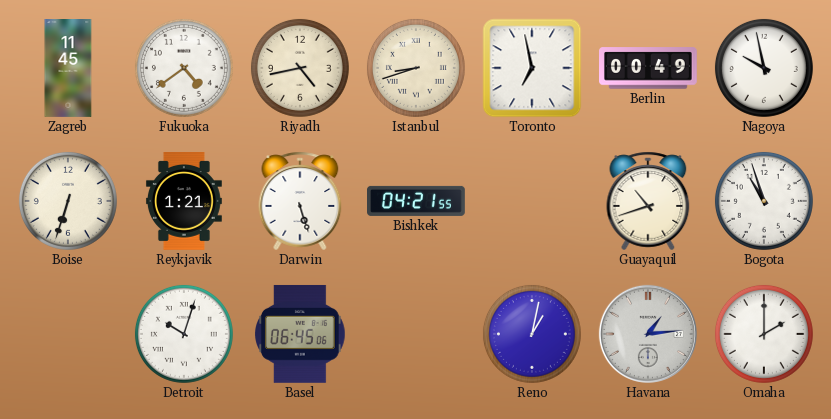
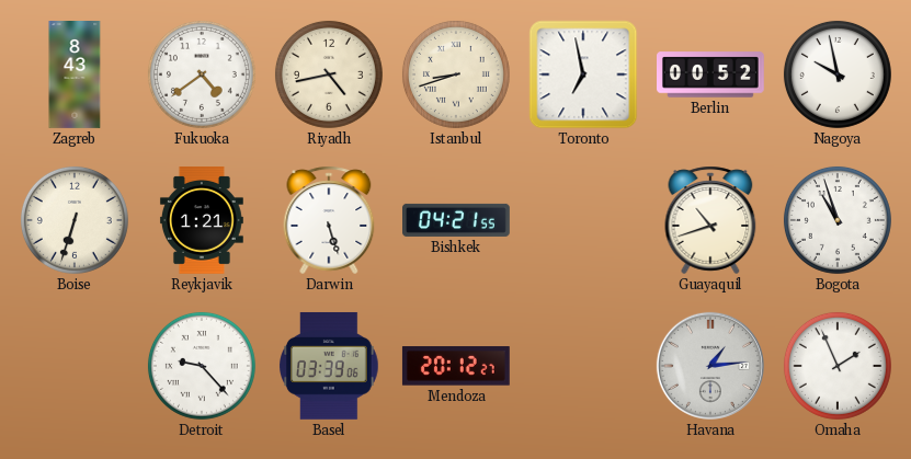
Zagreb: 11:45 -> 8:43
Berlin: 00:49 -> 00:52
Detroit: 10:03 -> 9:23
Basel: 06:45 -> 03:39
Mendoza: none -> 20:12
Reno: 1:02 -> none
Omaha: 2:00 -> 1:56
